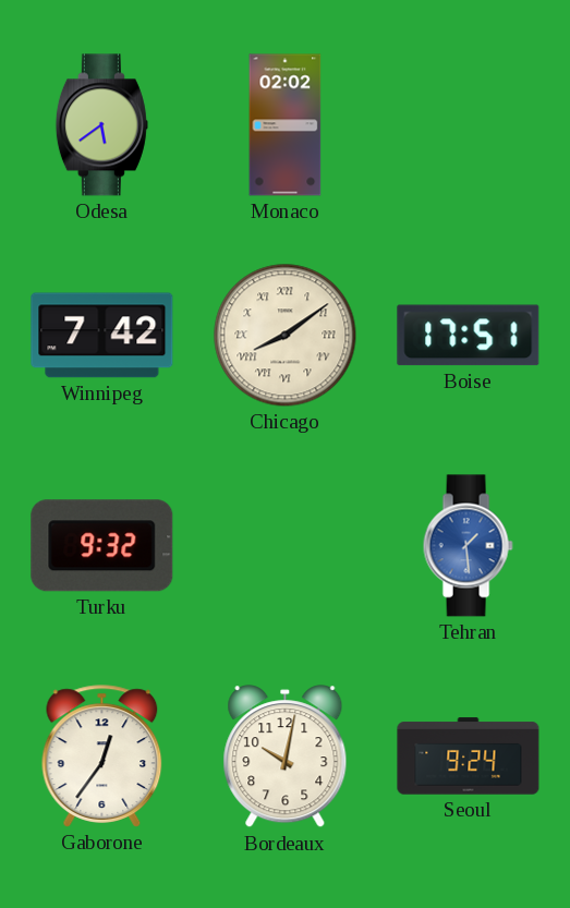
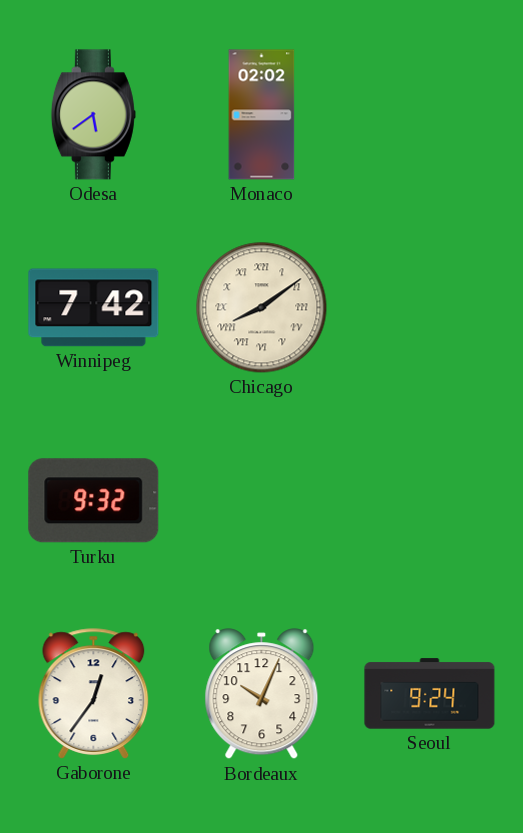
Boise: 17:51 -> none
Tehran: 1:29 -> none
Bordeaux: 10:02 -> 10:04
